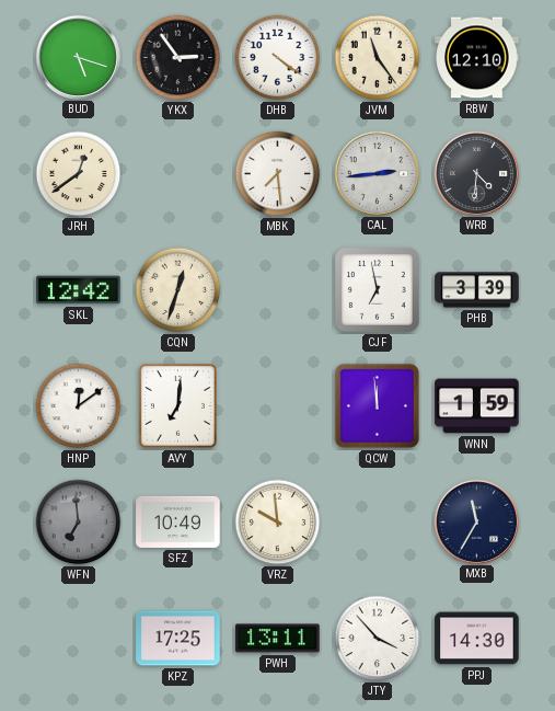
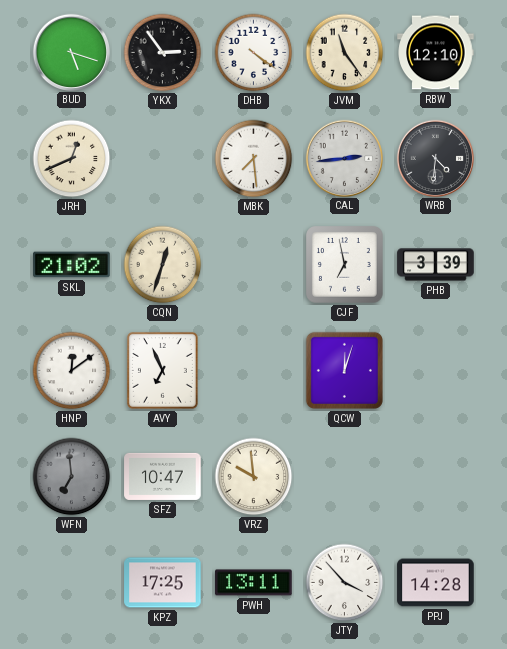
JRH: 12:39 -> 12:41
SKL: 12:42 -> 21:02
AVY: 7:01 -> 6:56
QCW: 11:59 -> 12:03
WNN: 1:59 -> none
SFZ: 10:49 -> 10:47
MXB: 11:35 -> none
PPJ: 14:30 -> 14:28
